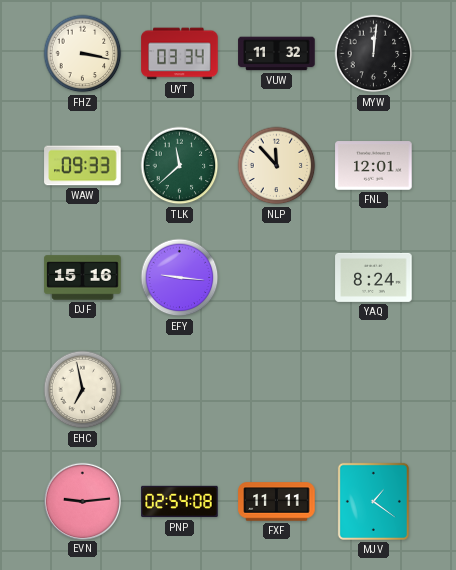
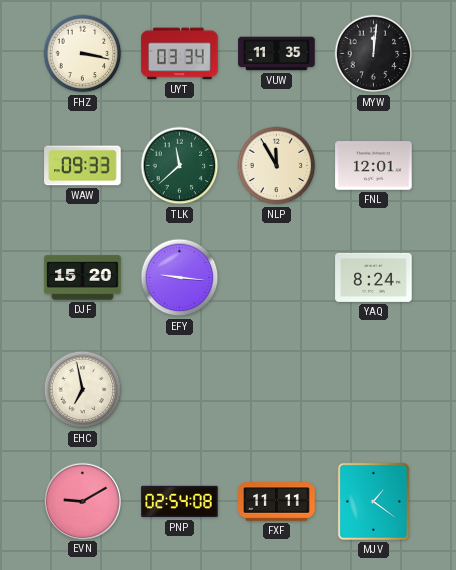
VUW: 11:32 -> 11:35
NLP: 11:53 -> 11:55
DJF: 15:16 -> 15:20
EVN: 9:14 -> 9:10
